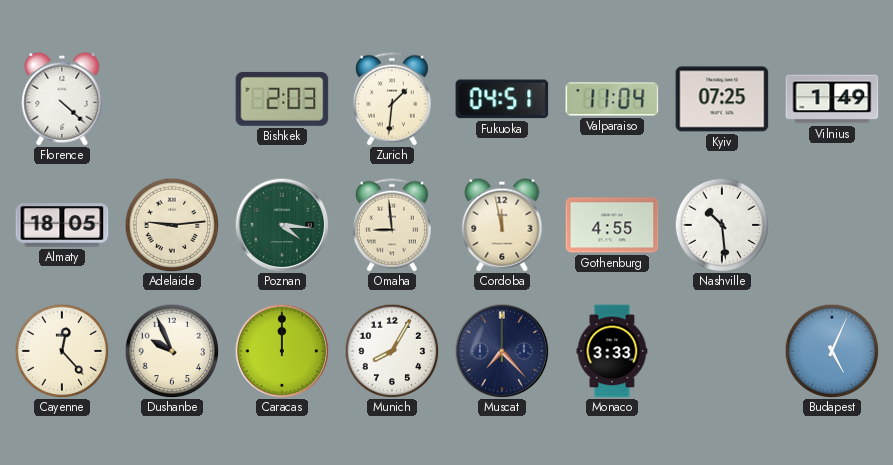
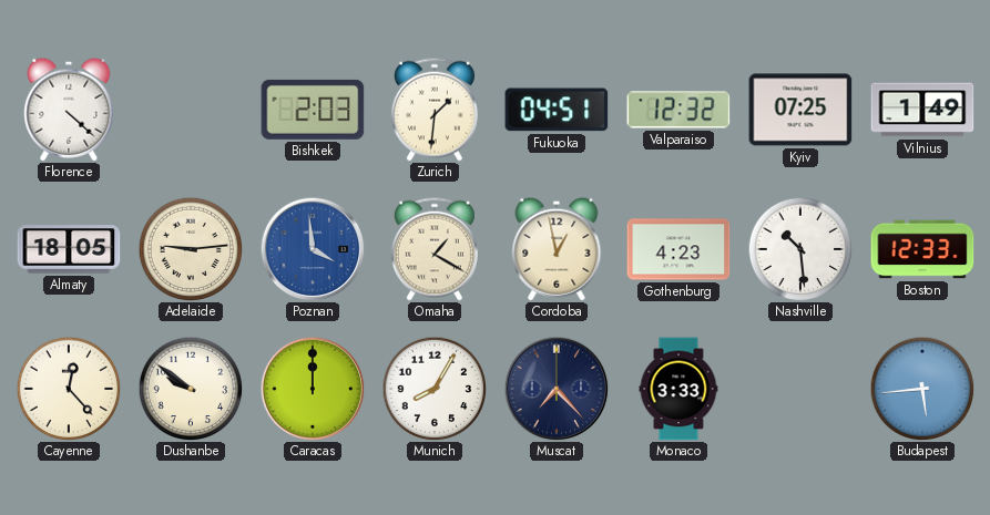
Valparaiso: 11:04 -> 12:32
Poznan: 4:16 -> 3:59
Poznan dial: green -> blue
Omaha: 8:59 -> 1:20
Cordoba: 11:58 -> 12:58
Gothenburg: 4:55 -> 4:23
Boston: none -> 12:33
Dushanbe: 9:56 -> 9:51
Budapest: 5:04 -> 5:44
